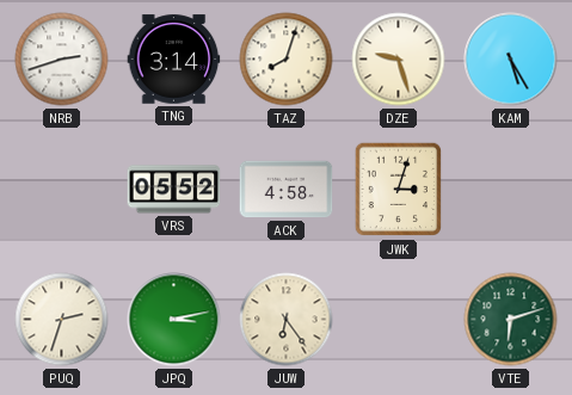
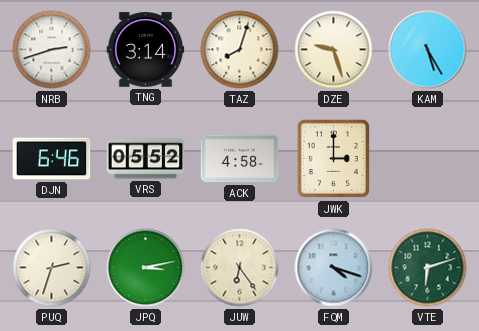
DJN: none -> 6:46
JWK: 3:03 -> 3:00
FQM: none -> 4:18
